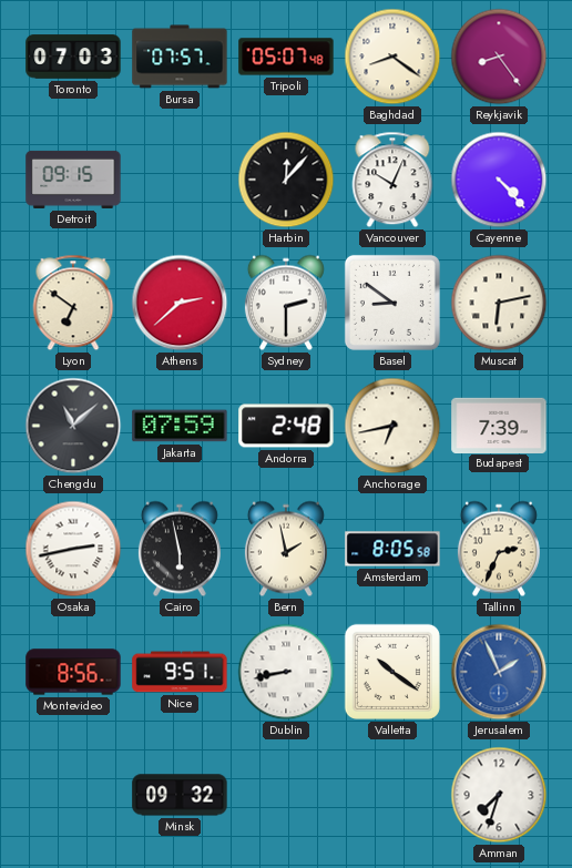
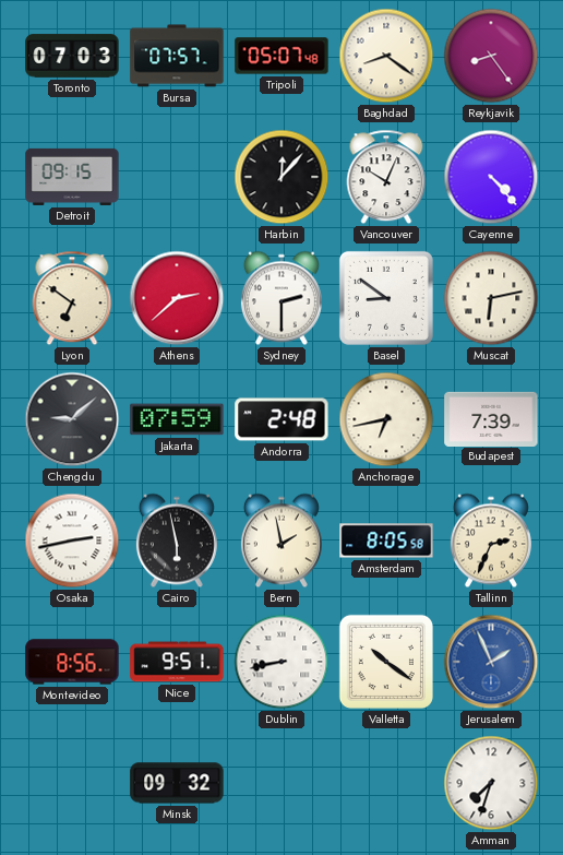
Chengdu: 11:08 -> 9:08
